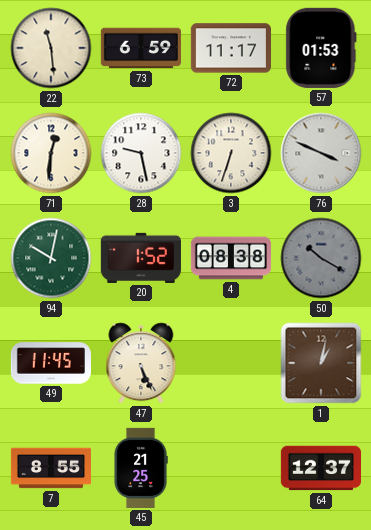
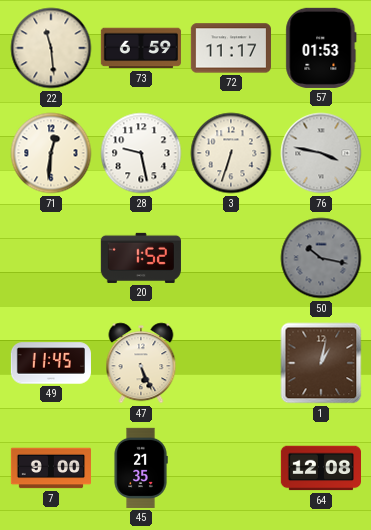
76: 3:49 -> 3:47
94: 10:02 -> none
4: 08:38 -> none
50: 10:20 -> 10:17
7: 8:55 -> 9:00
45: 21:25 -> 21:35
64: 12:37 -> 12:08
